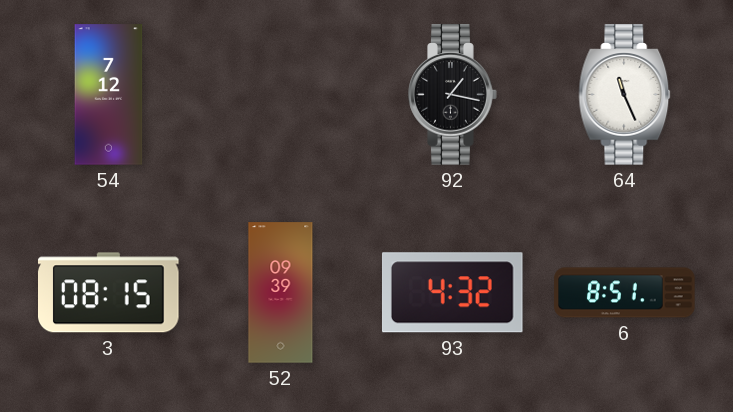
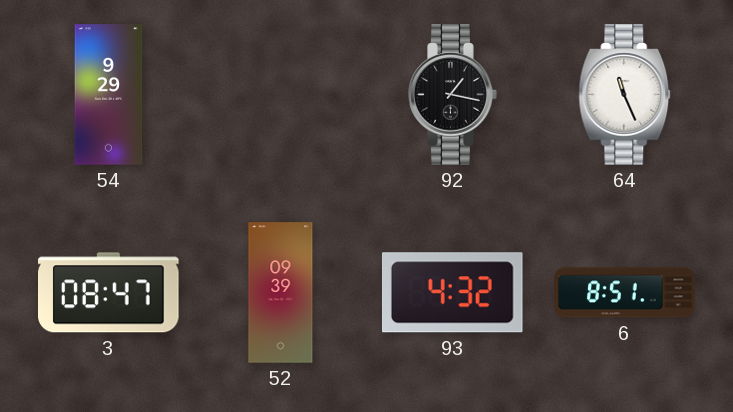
54: 7:12 -> 9:29
3: 08:15 -> 08:47
